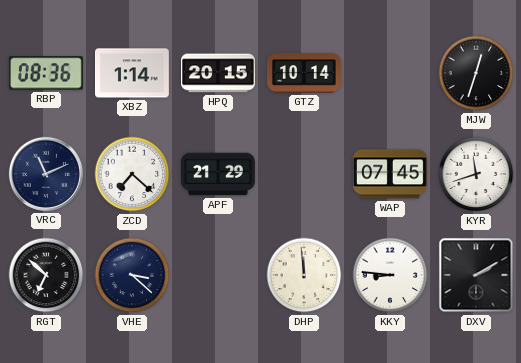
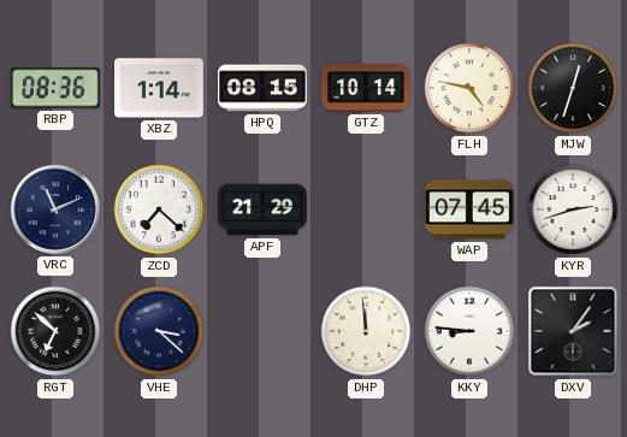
HPQ: 20:15 -> 08:15
FLH: none -> 4:47
KYR: 11:42 -> 2:42
DXV: 2:10 -> 2:06
